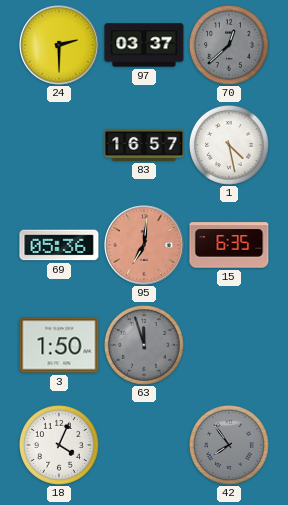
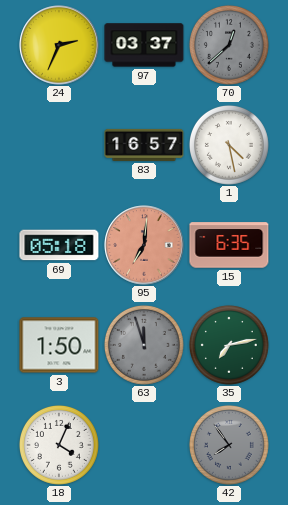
24: 2:30 -> 2:34
69: 05:36 -> 05:18
35: none -> 7:13
